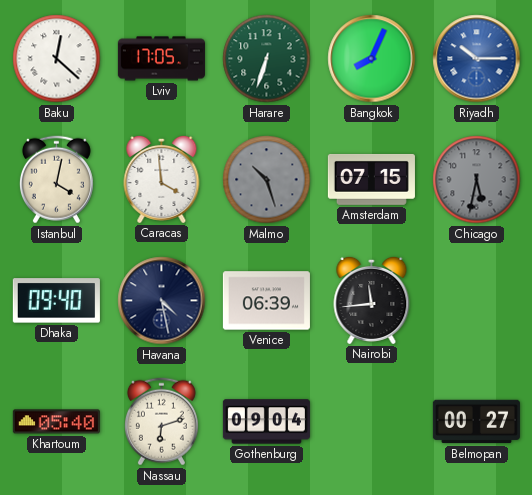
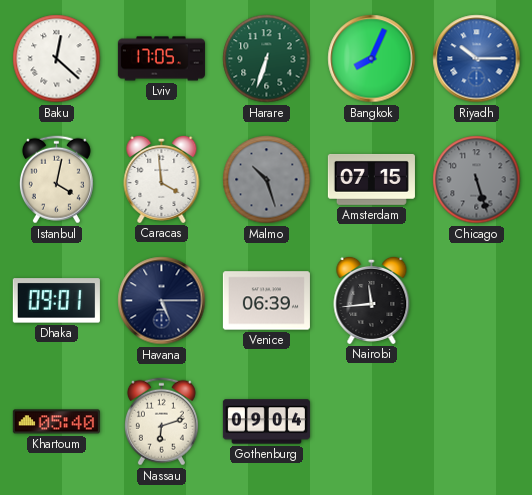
Chicago: 5:32 -> 5:27
Dhaka: 09:40 -> 09:01
Havana: 4:28 -> 5:15
Belmopan: 00:27 -> none
